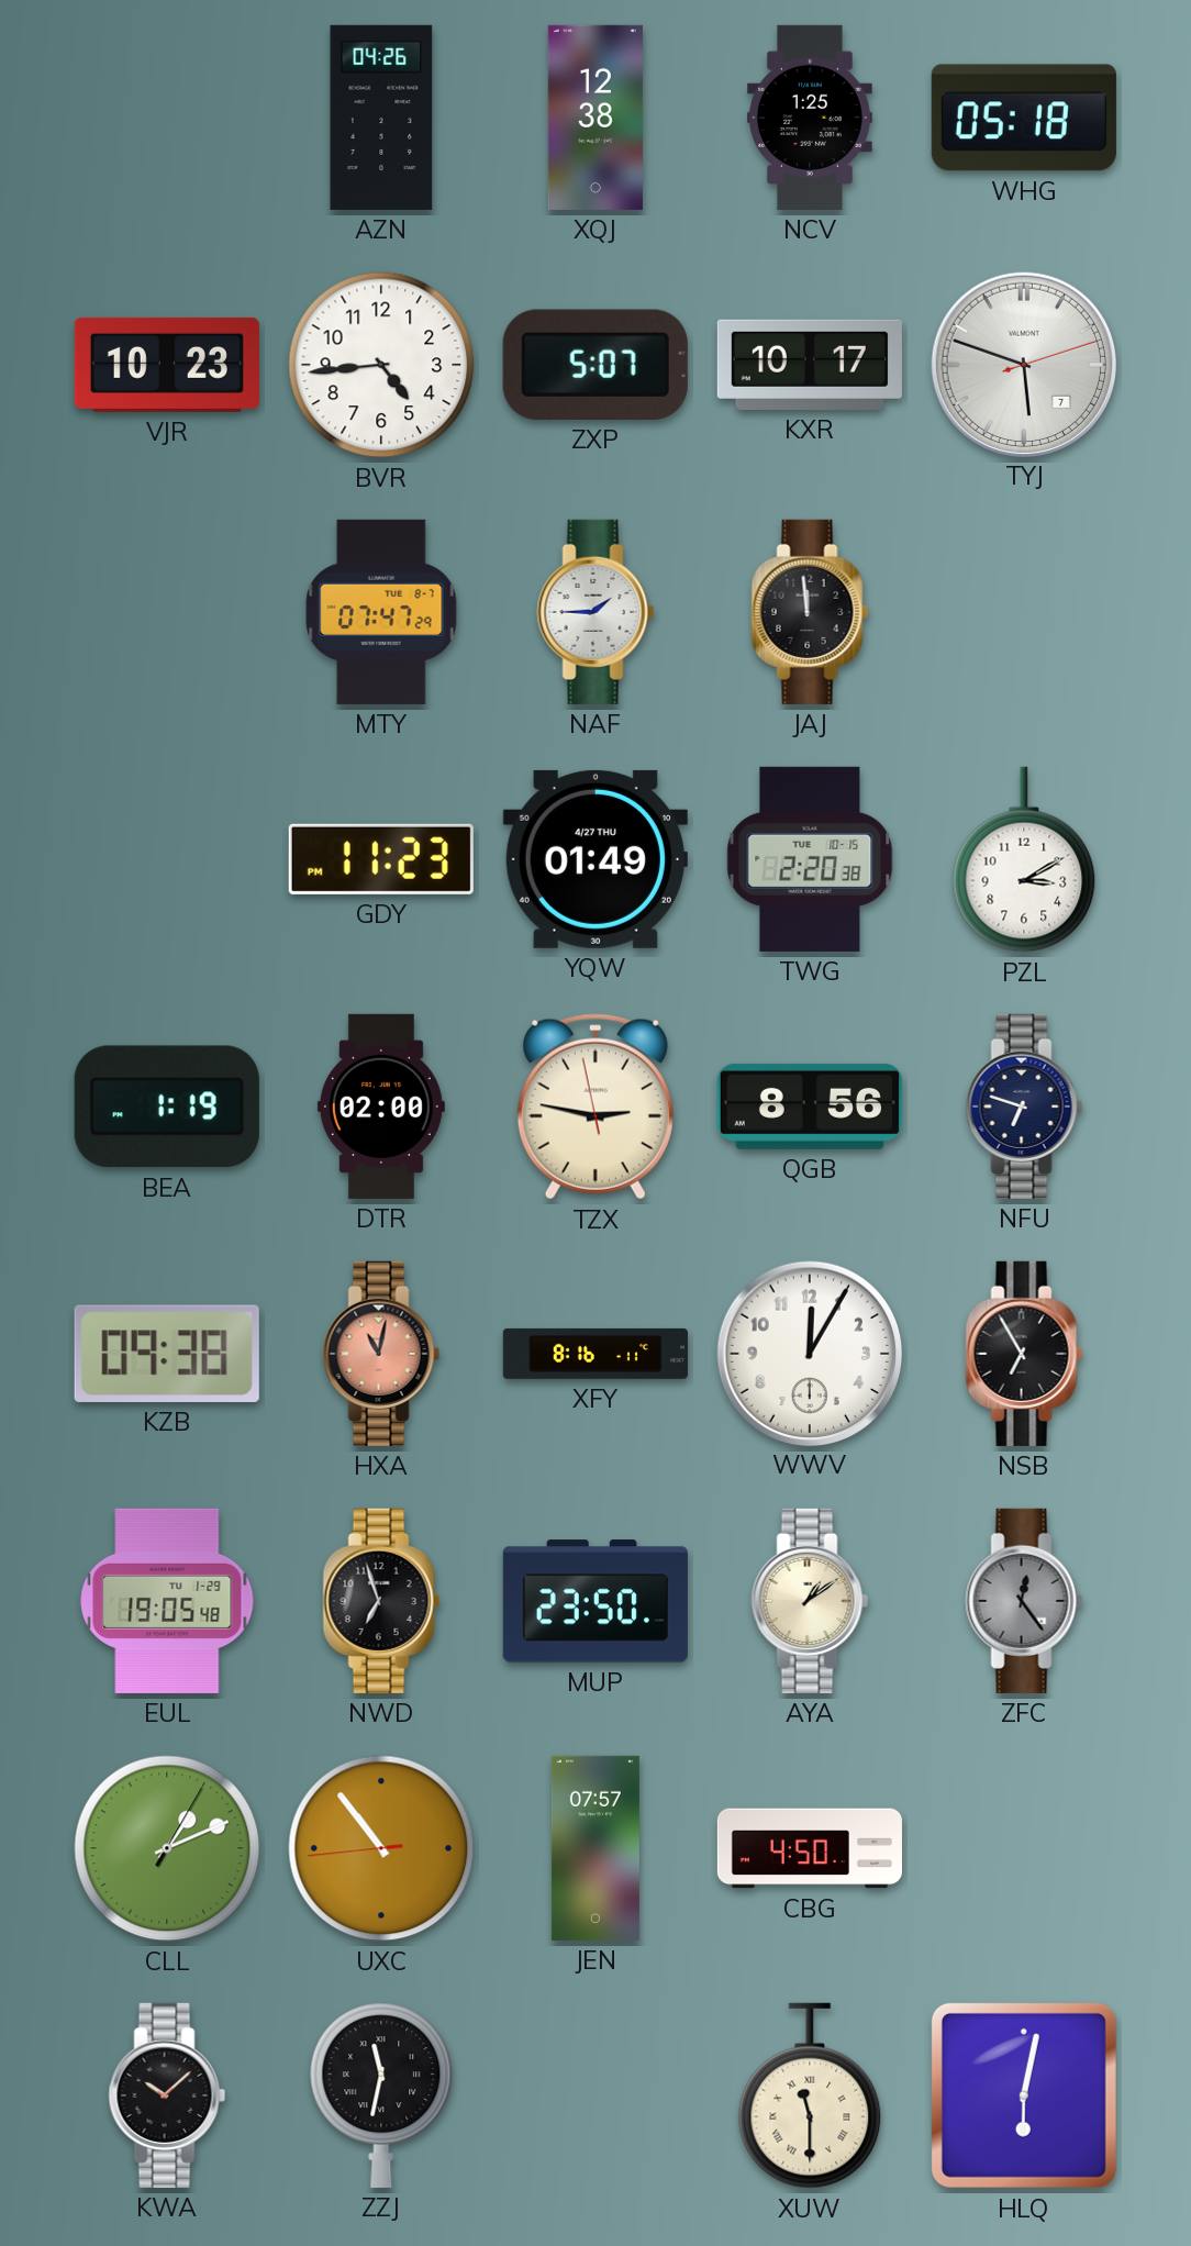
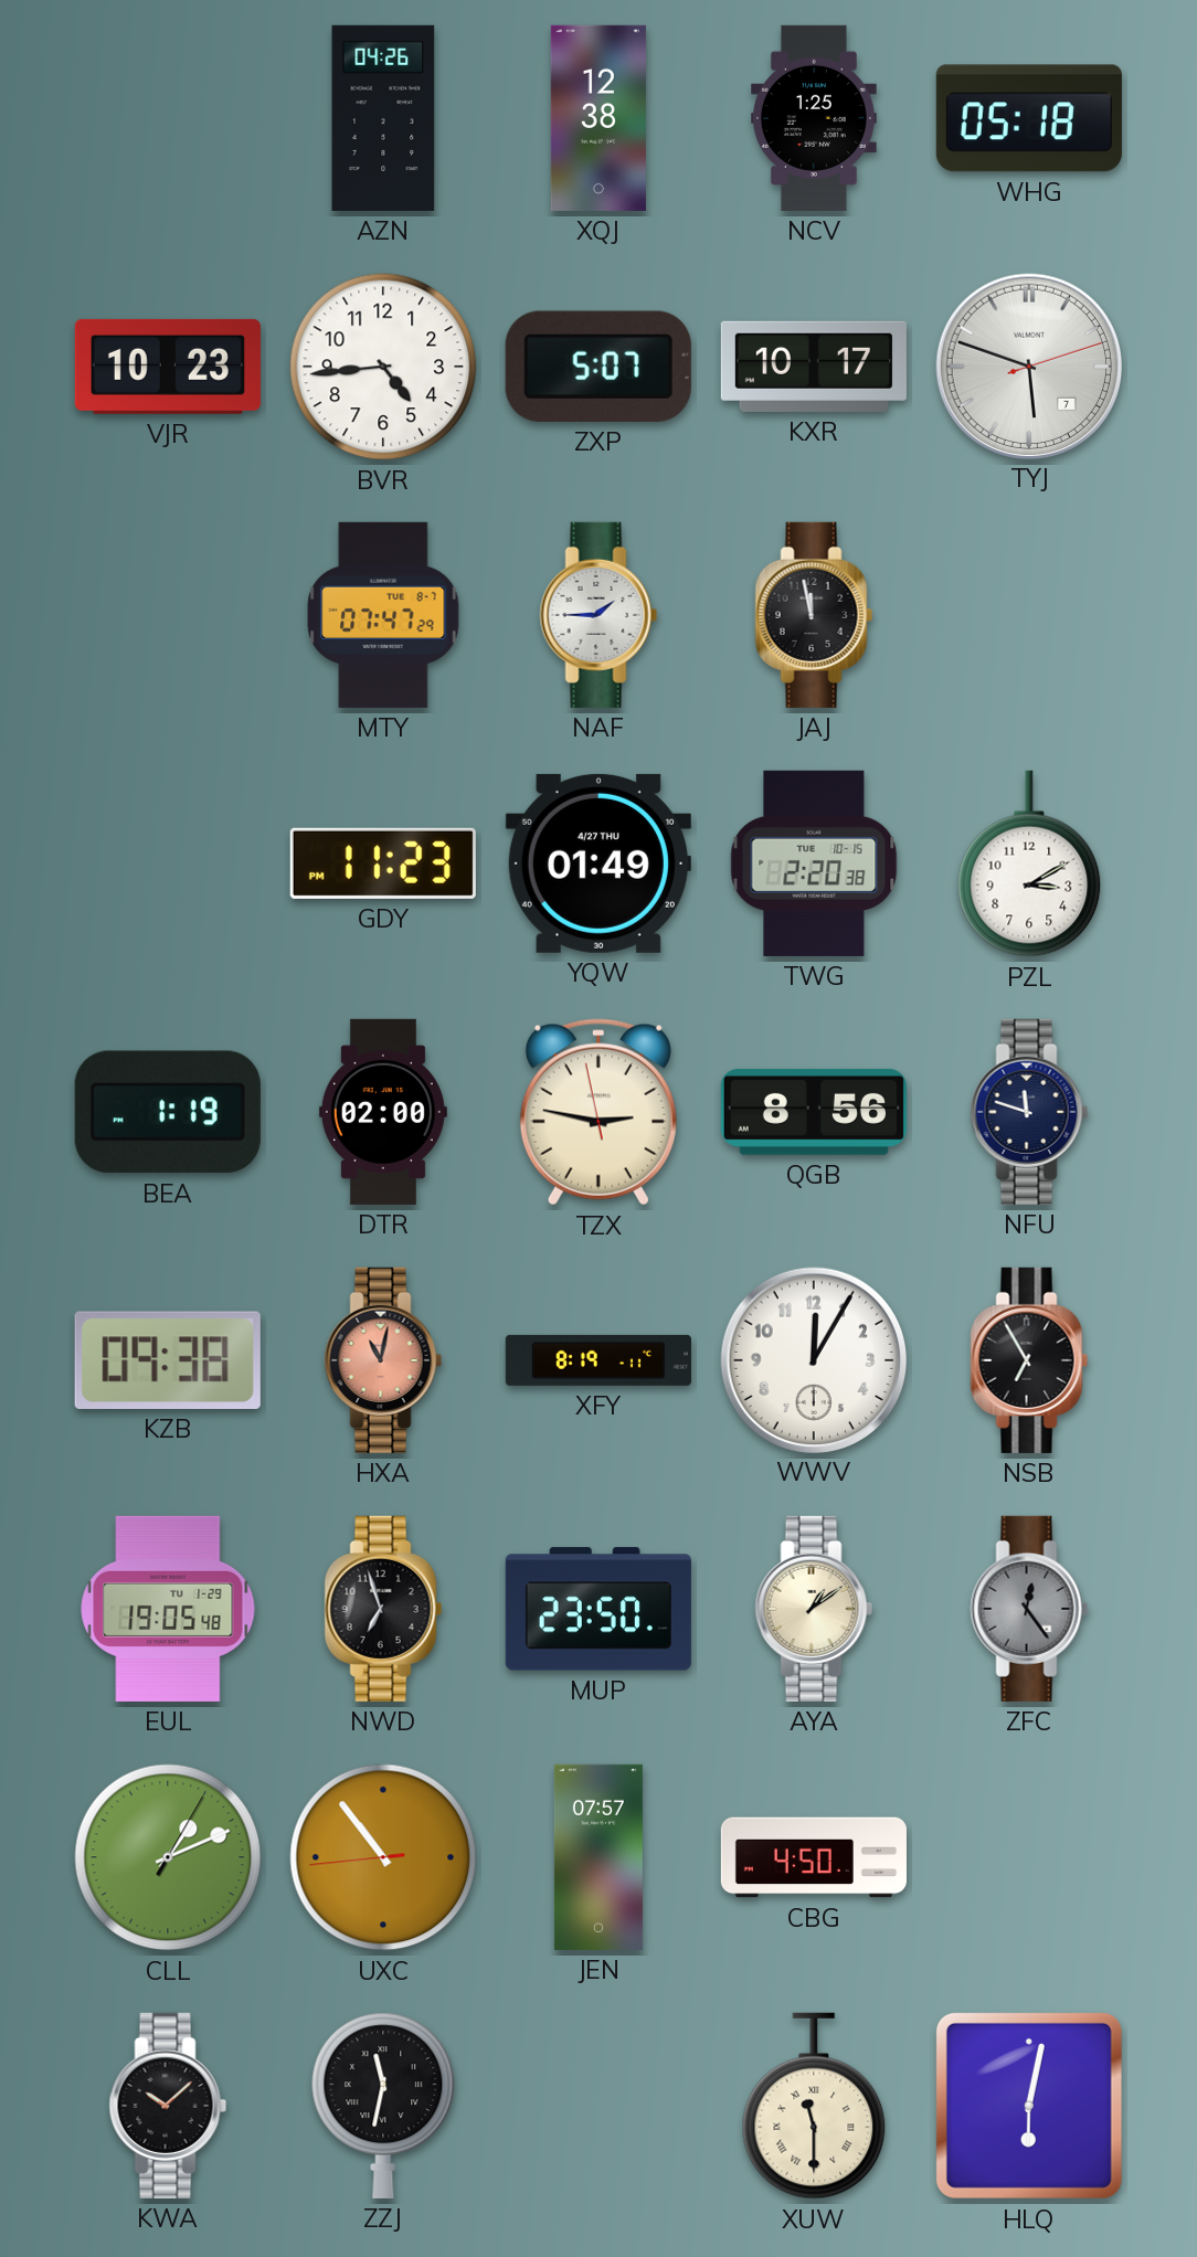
JAJ: 11:59 -> 11:58
NFU: 6:48 -> 11:48
XFY: 8:16 -> 8:19
